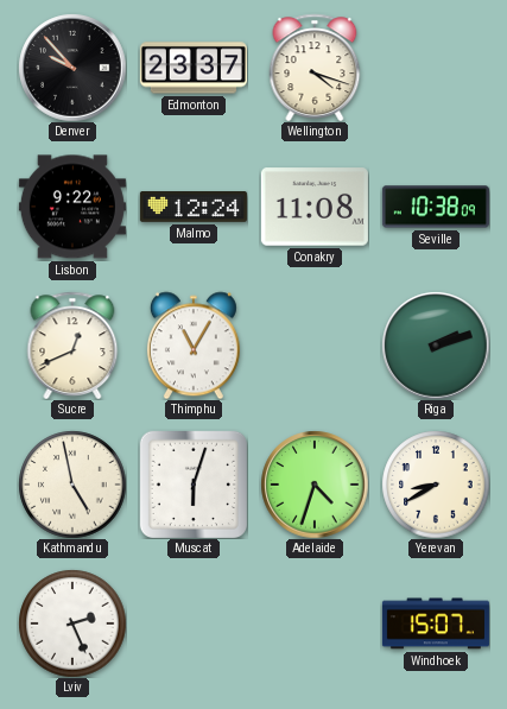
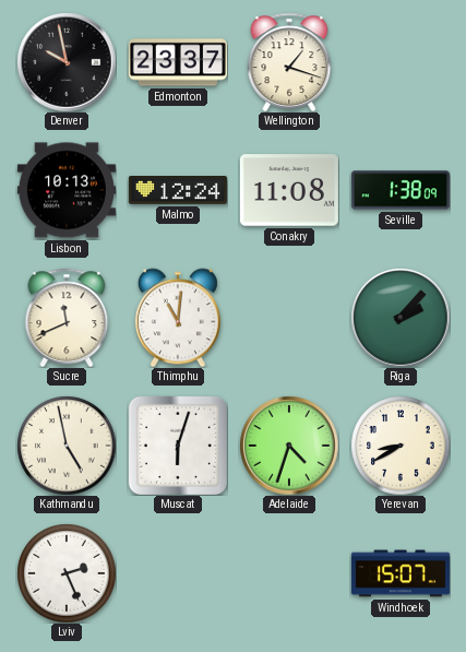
Denver: 9:53 -> 9:58
Wellington: 4:18 -> 1:18
Lisbon: 9:22 -> 10:13
Seville: 10:38 -> 1:38
Sucre: 12:41 -> 11:41
Thimphu: 11:05 -> 11:01
Riga: 2:12 -> 2:07
